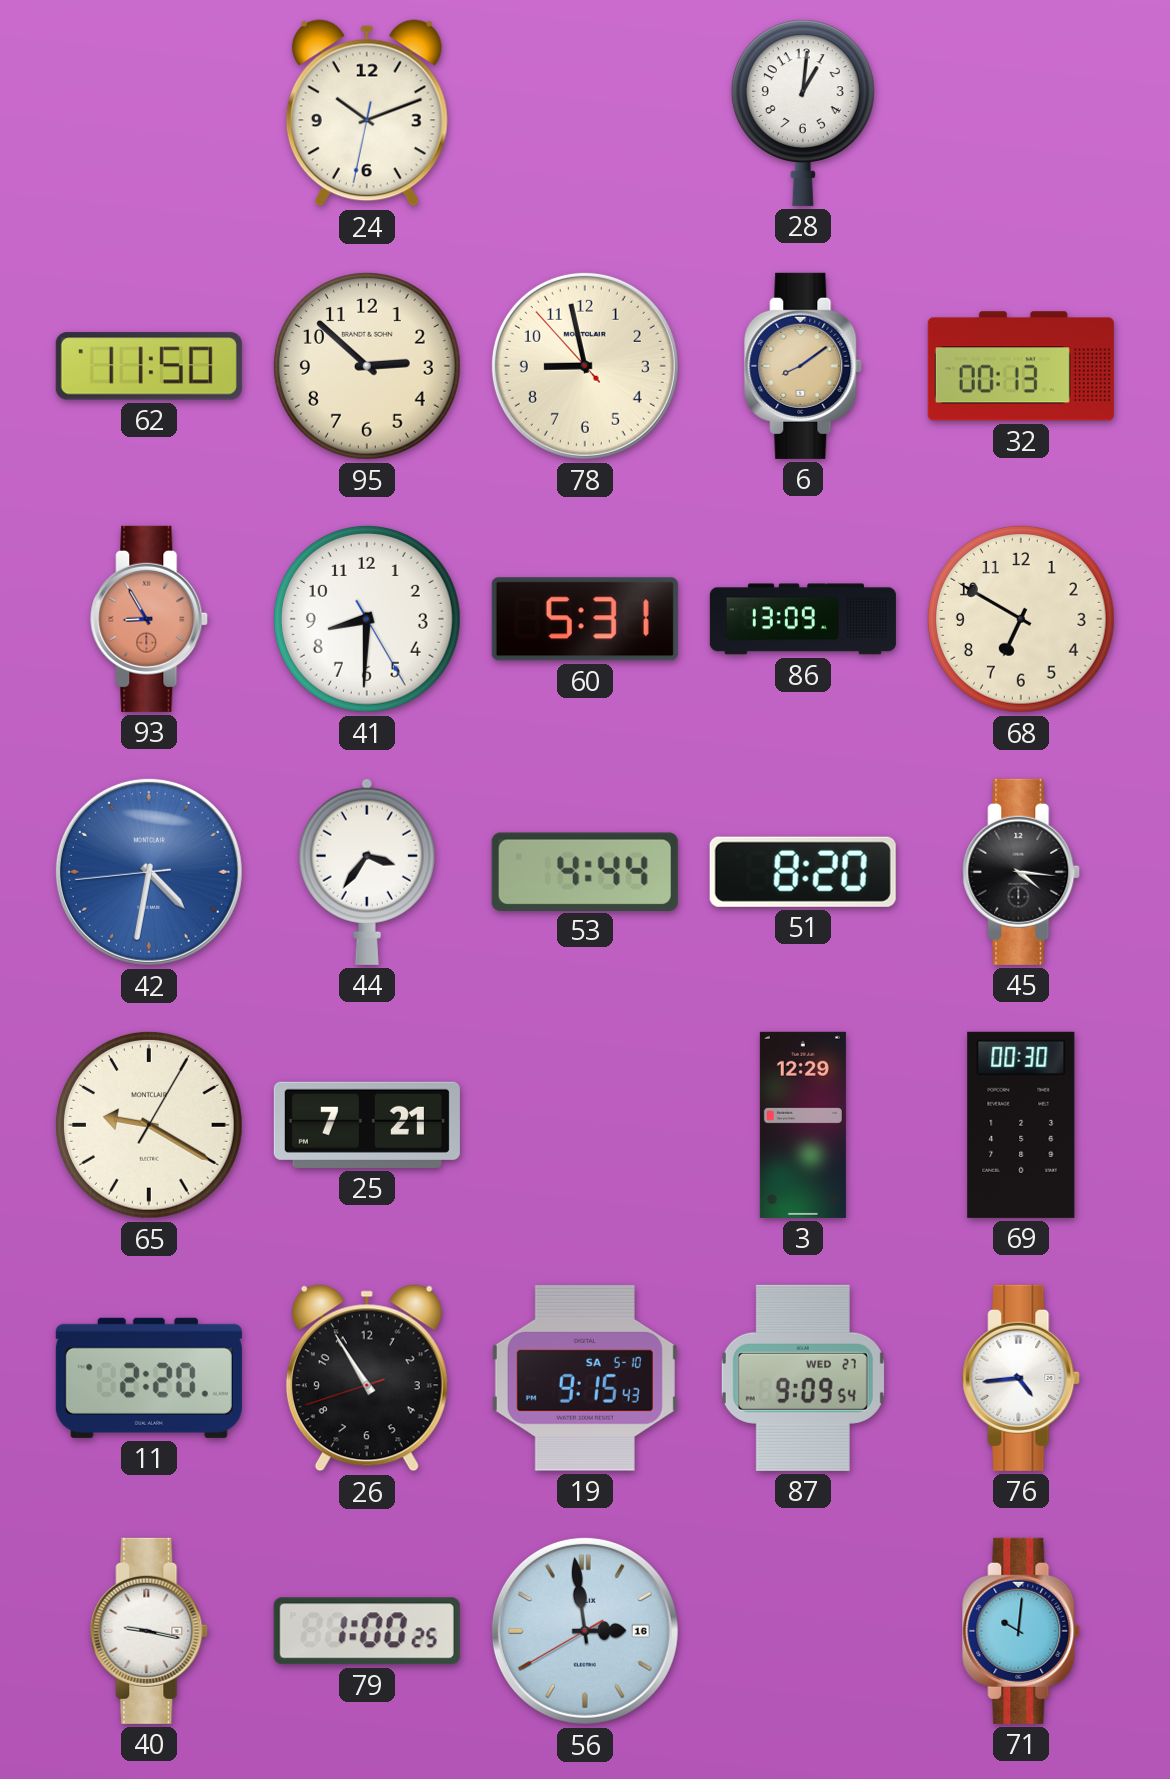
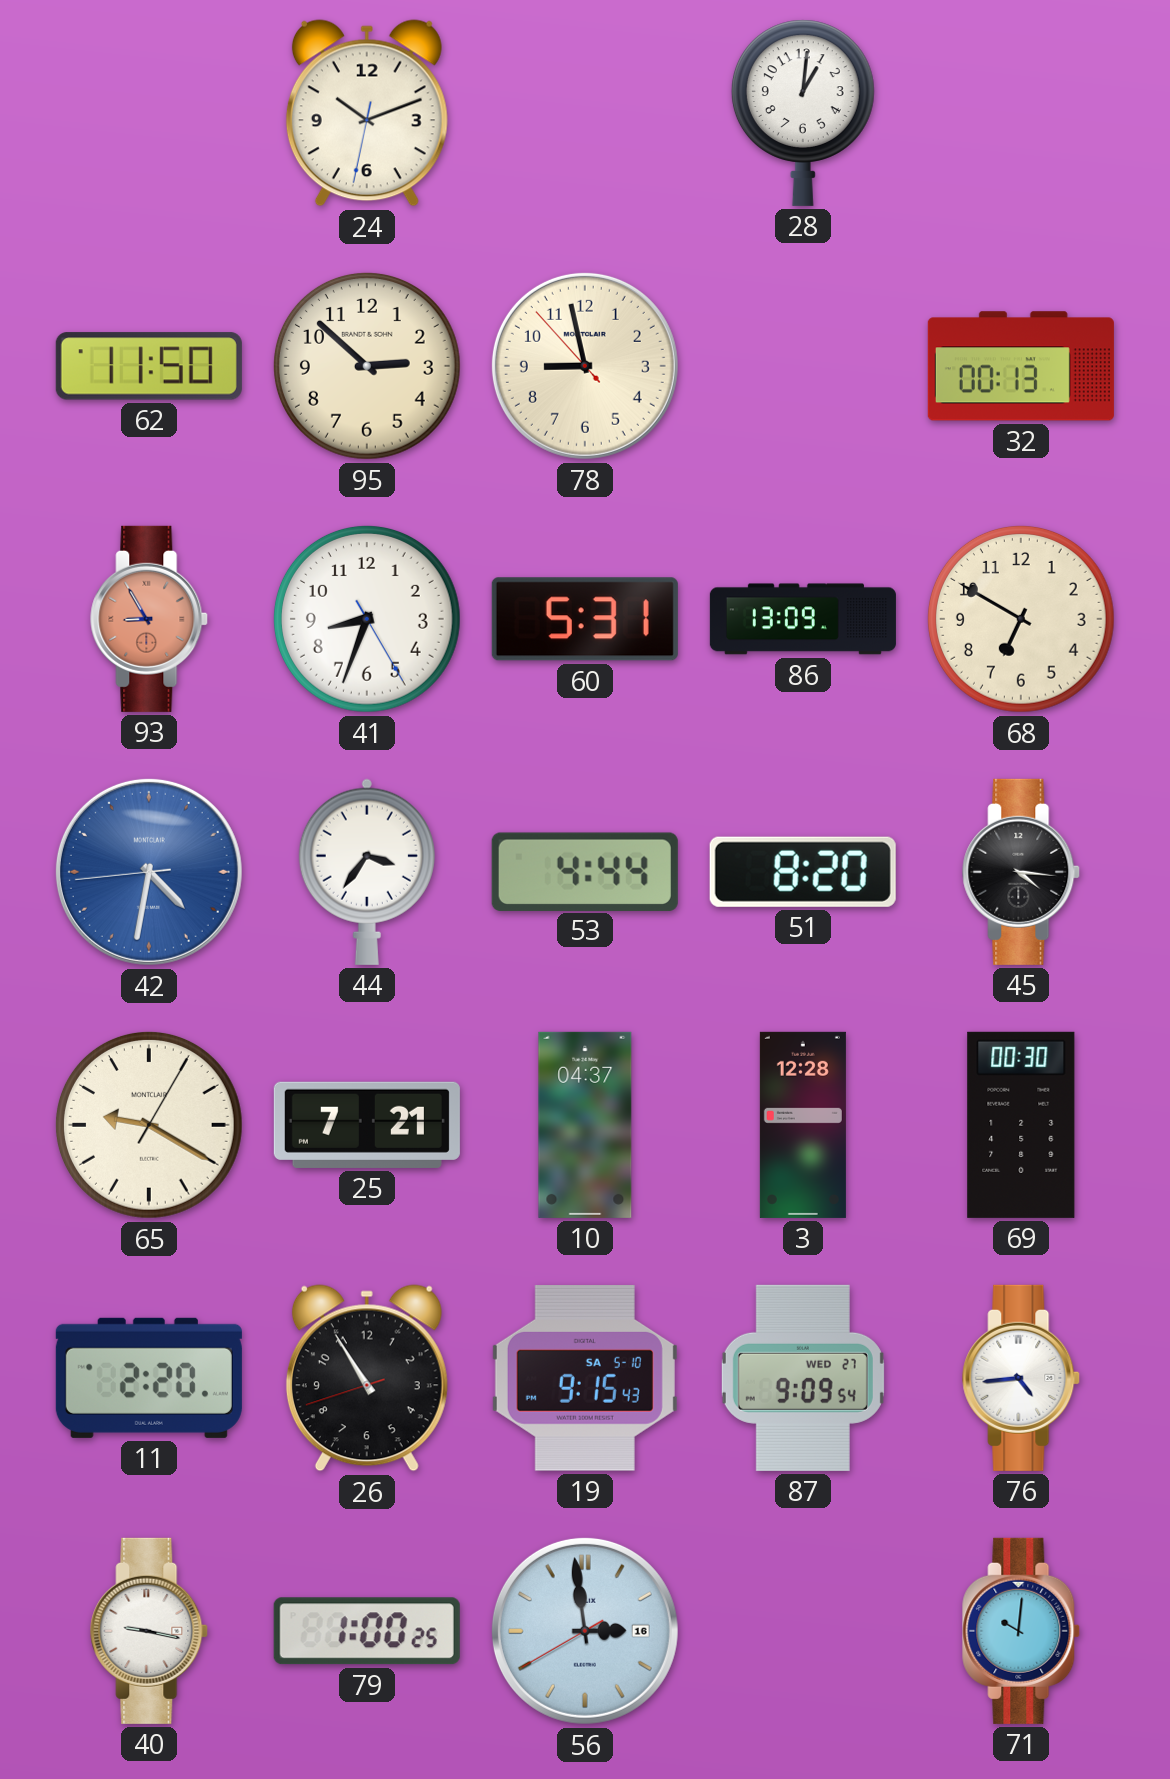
6: 8:09 -> none
41: 8:30 -> 8:33
10: none -> 04:37
3: 12:29 -> 12:28
